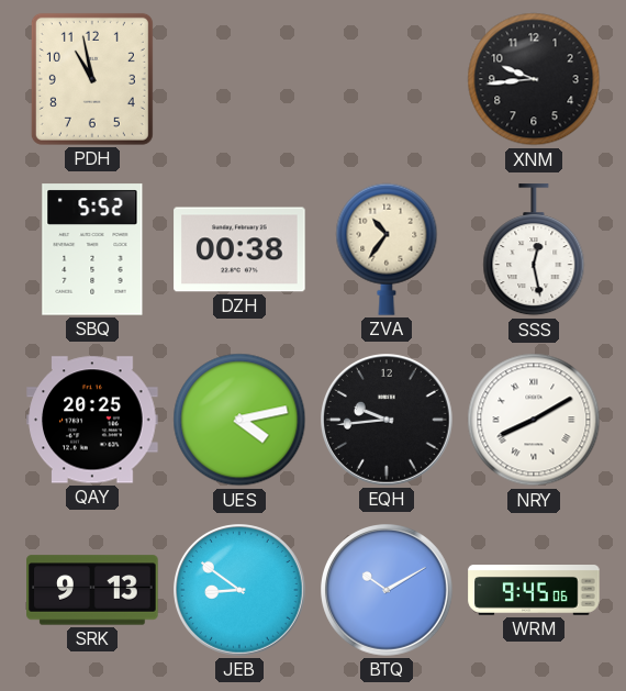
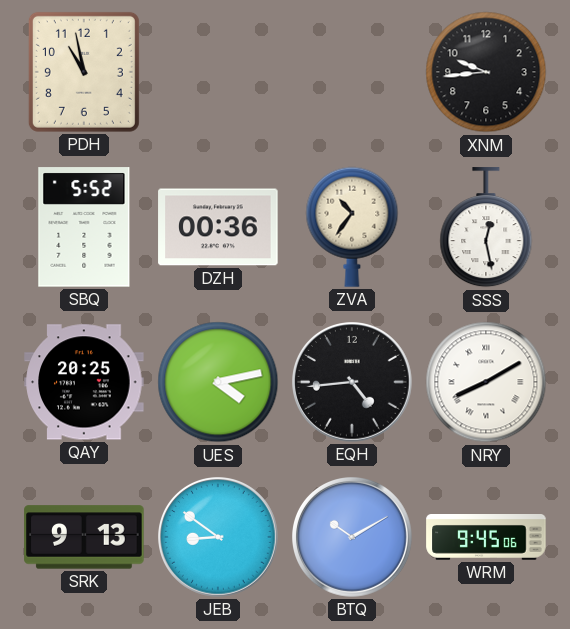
DZH: 00:38 -> 00:36
EQH: 9:44 -> 4:44
